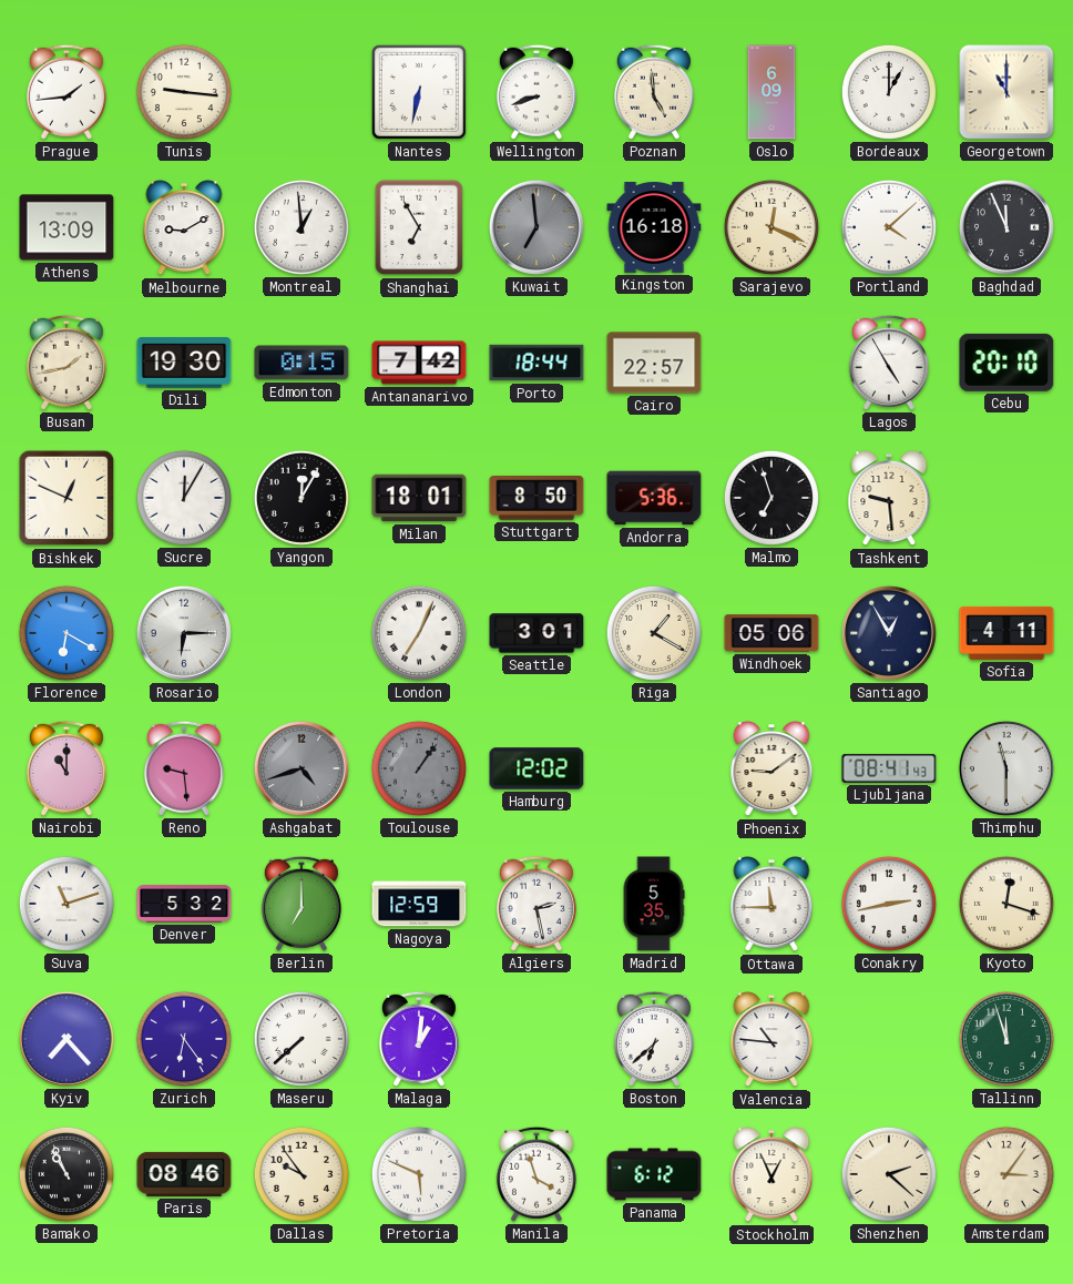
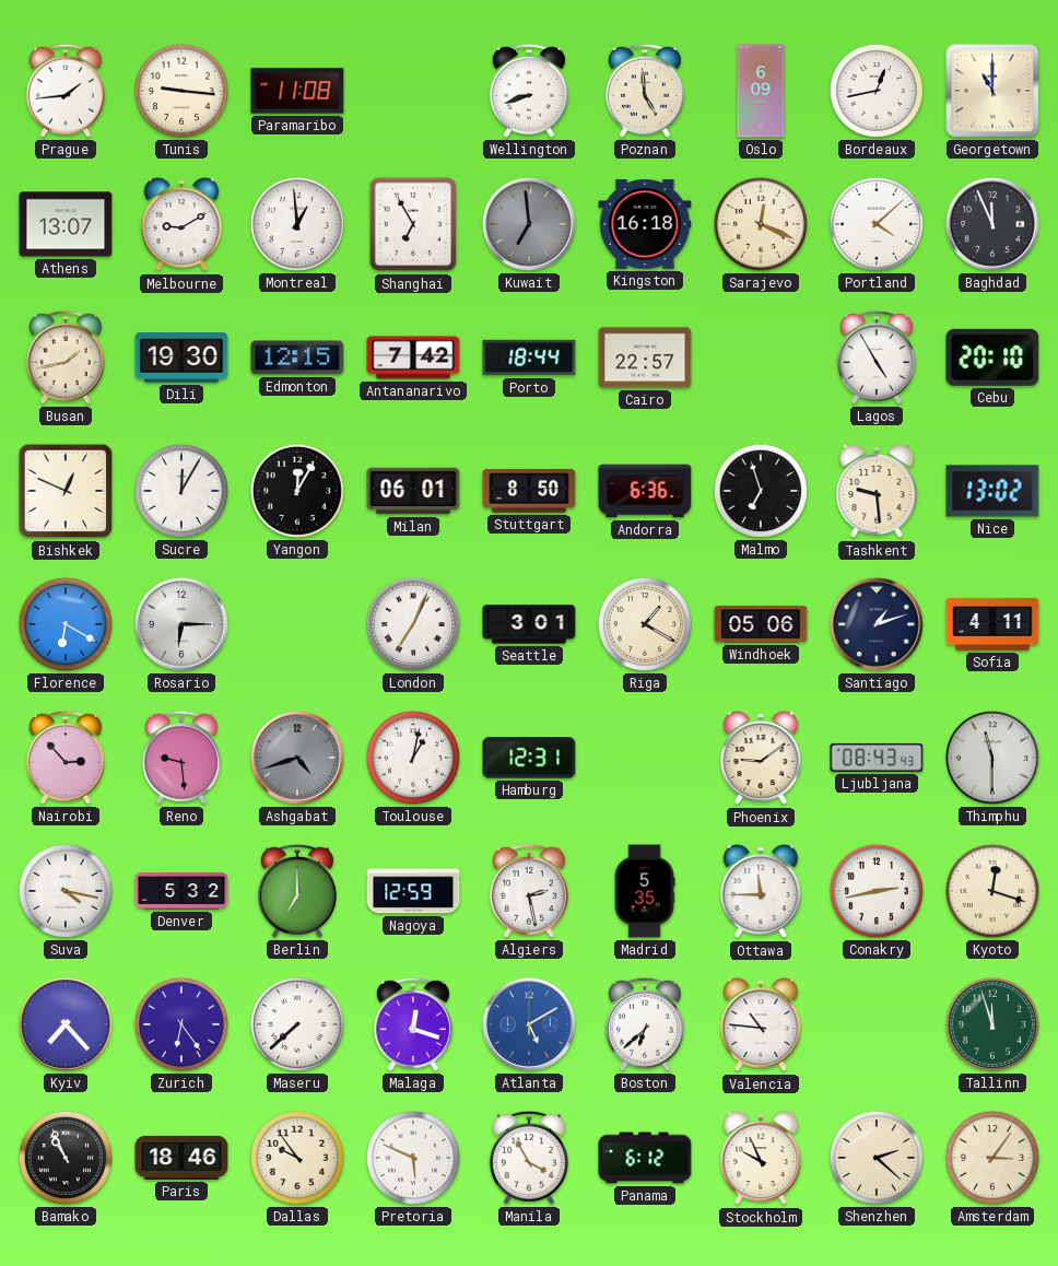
Paramaribo: none -> 11:08
Nantes: 6:32 -> none
Bordeaux: 1:00 -> 12:43
Athens: 13:09 -> 13:07
Edmonton: 0:15 -> 12:15
Milan: 18:01 -> 06:01
Andorra: 5:36 -> 6:36
Nice: none -> 13:02
Santiago: 12:55 -> 1:12
Nairobi: 11:00 -> 2:53
Toulouse: 1:06 -> 1:02
Toulouse dial: grey -> white
Hamburg: 12:02 -> 12:31
Ljubljana: 08:41 -> 08:43
Suva: 11:12 -> 4:17
Malaga: 1:01 -> 12:18
Atlanta: none -> 5:10
Paris: 08:46 -> 18:46
Manila: 3:57 -> 3:55
Stockholm: 12:56 -> 9:56
